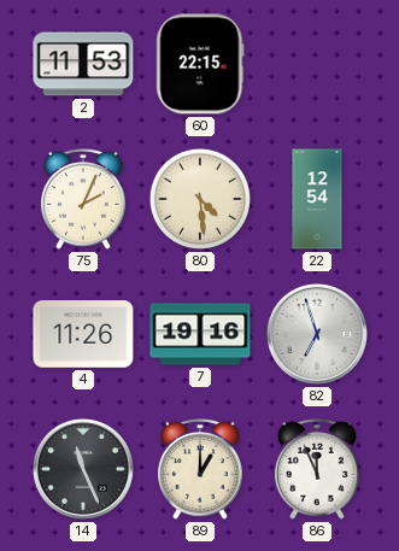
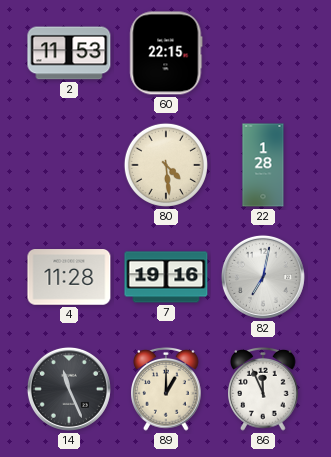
75: 2:04 -> none
22: 12:54 -> 1:28
4: 11:26 -> 11:28
82: 6:57 -> 7:02
